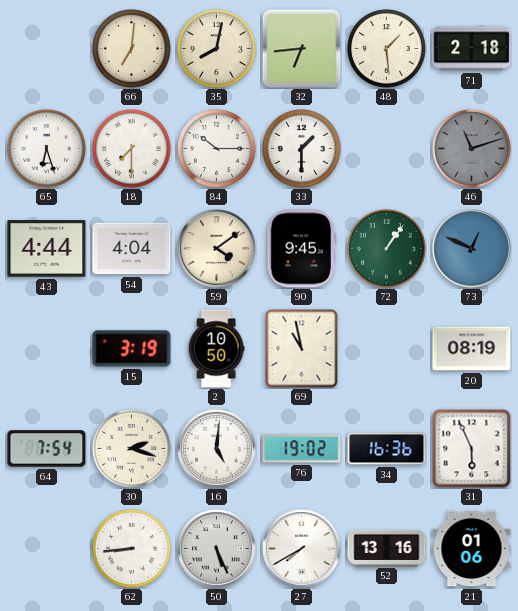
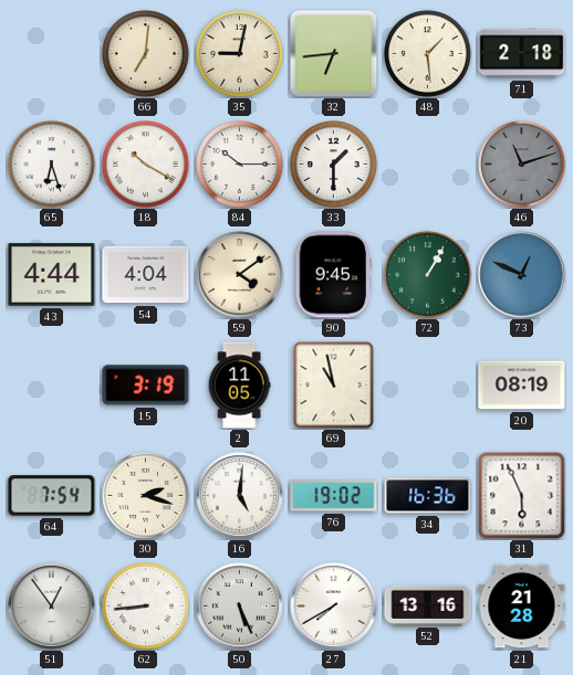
35: 8:02 -> 9:02
18: 7:30 -> 10:20
72: 1:06 -> 1:05
2: 10:50 -> 11:05
51: none -> 12:54
21: 01:06 -> 21:28
